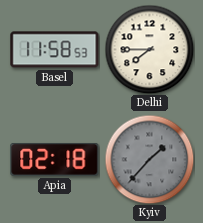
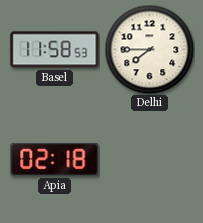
Kyiv: 1:37 -> none
